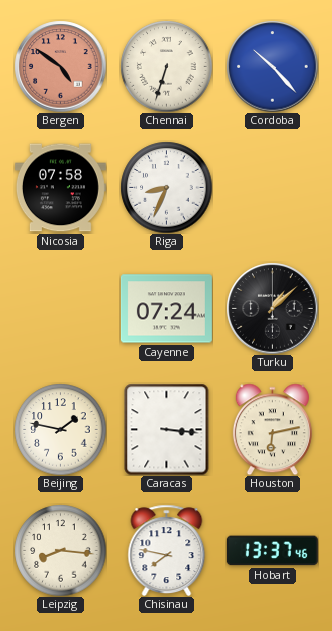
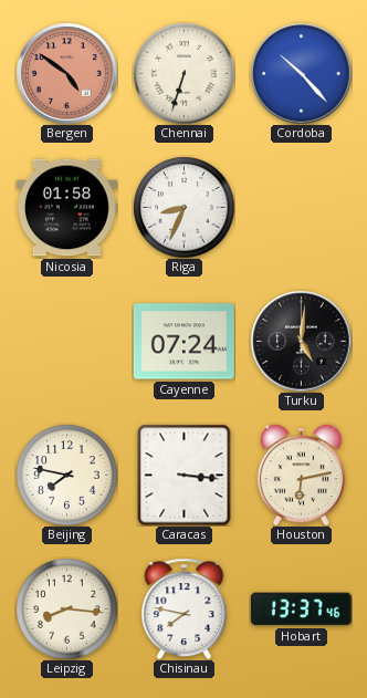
Nicosia: 07:58 -> 01:58
Turku: 1:08 -> 5:01
Beijing: 1:47 -> 7:47
